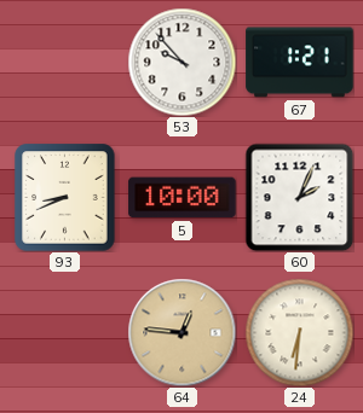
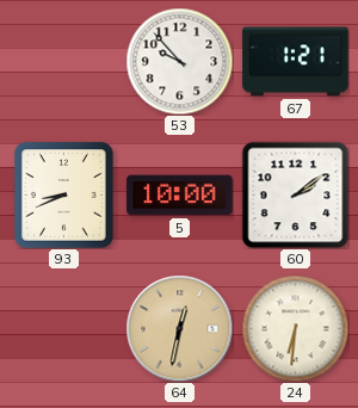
60: 2:04 -> 2:09
64: 12:46 -> 12:32
